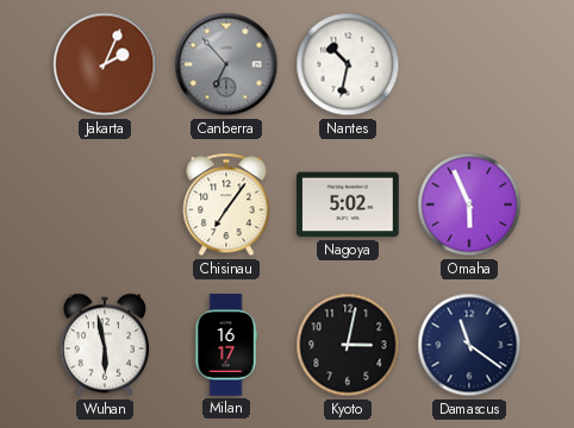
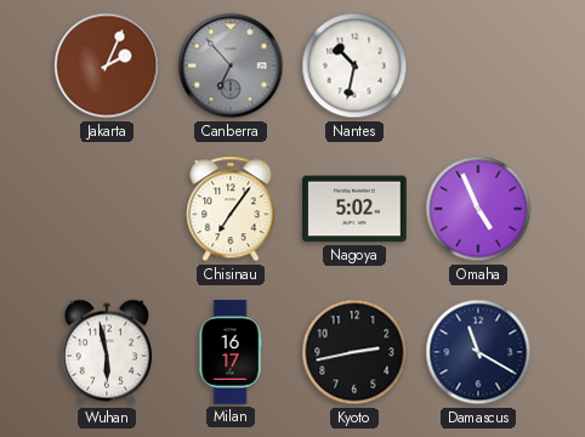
Omaha: 5:56 -> 4:56
Kyoto: 3:02 -> 2:43
Damascus: 11:21 -> 11:20
